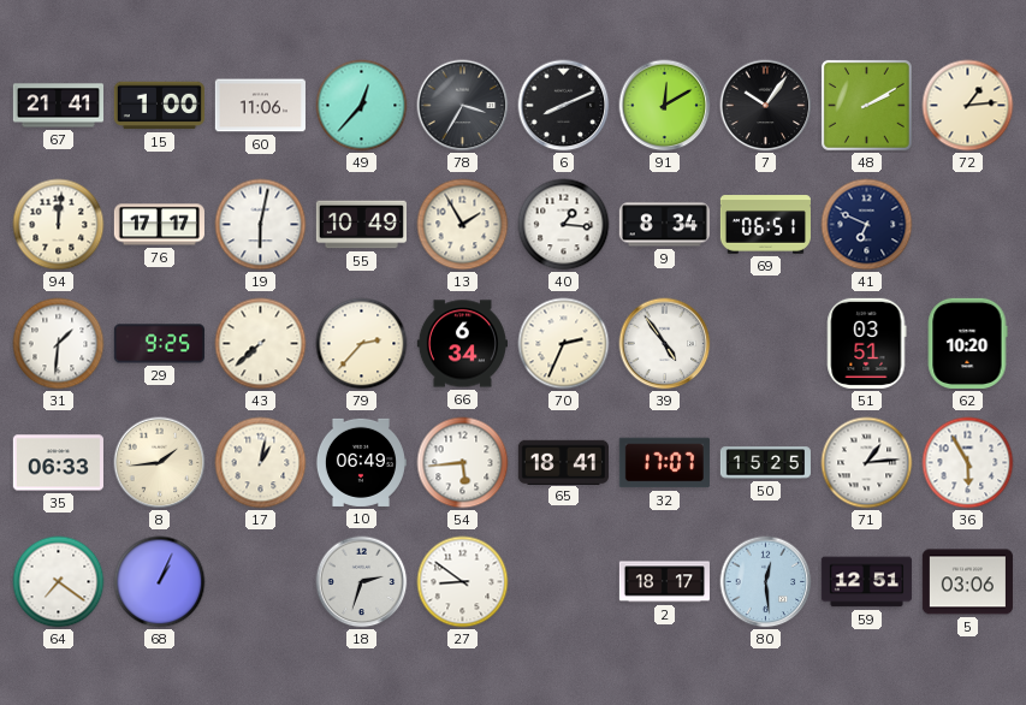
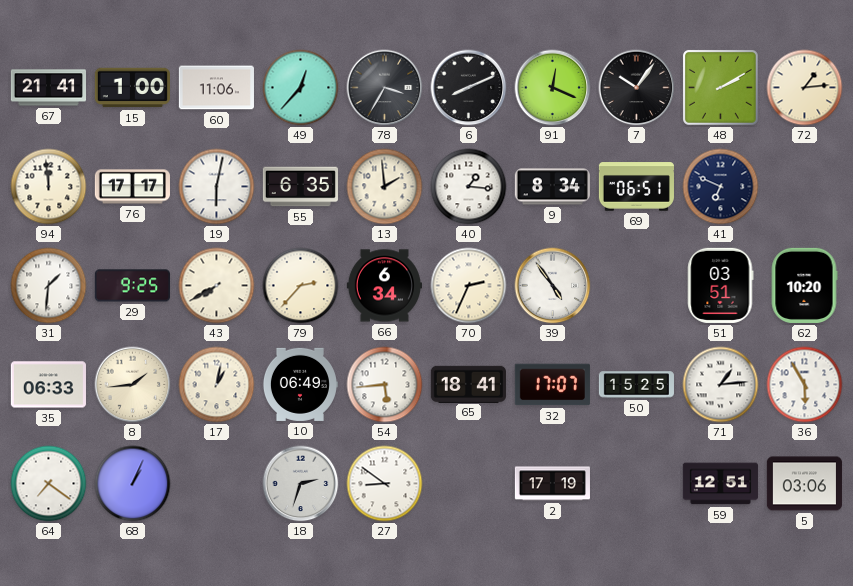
91: 12:10 -> 12:19
94: 12:01 -> 11:59
55: 10:49 -> 6:35
13: 1:55 -> 1:59
43: 7:38 -> 7:40
2: 18:17 -> 17:19
80: 12:29 -> none
